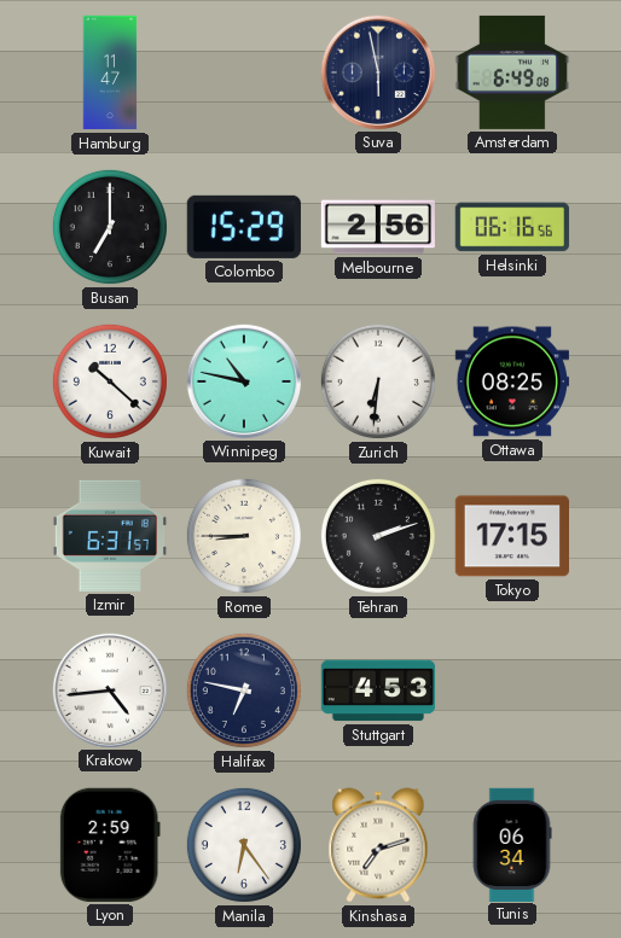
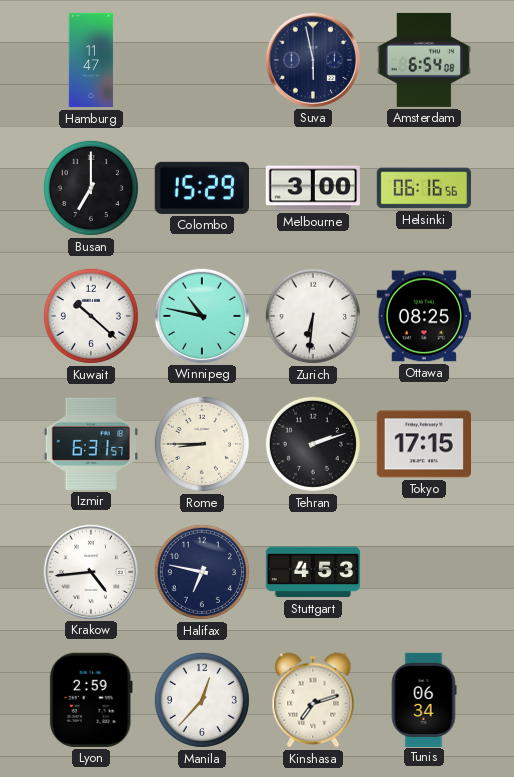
Amsterdam: 6:49 -> 6:54
Melbourne: 2:56 -> 3:00
Manila: 6:24 -> 12:37
